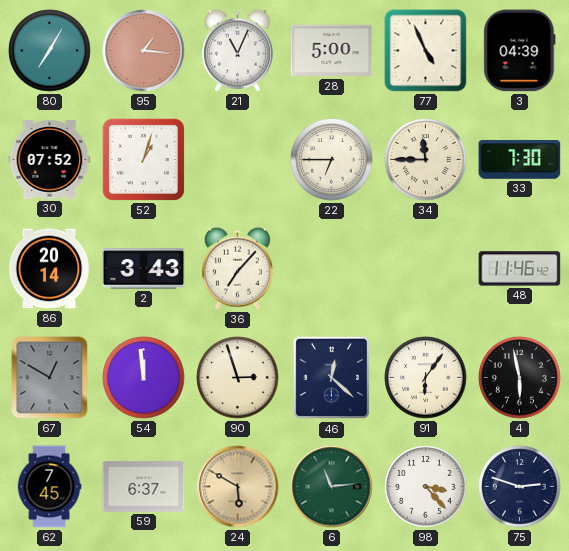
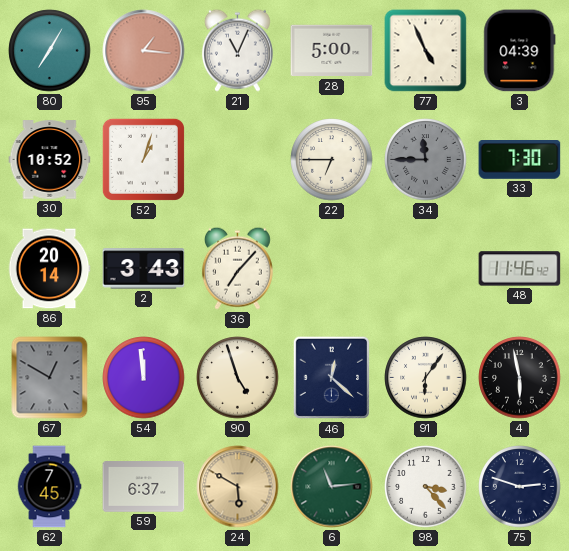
30: 07:52 -> 10:52
34 dial: cream -> grey
90: 2:57 -> 4:57
